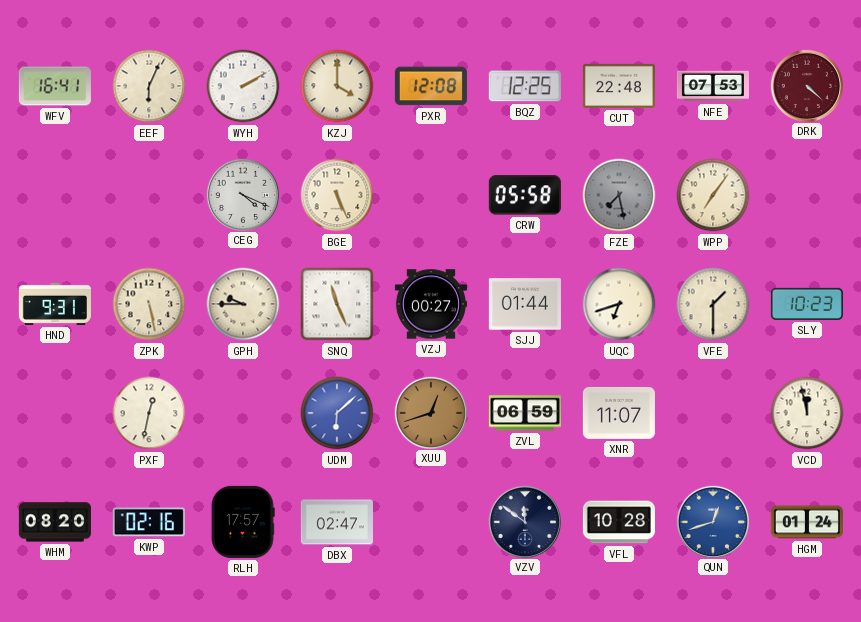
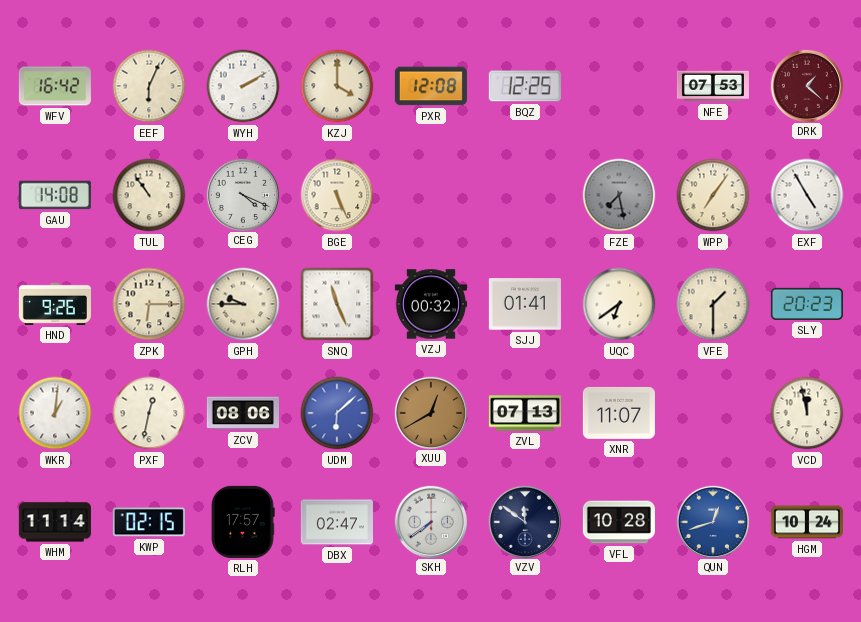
WFV: 16:41 -> 16:42
CUT: 22:48 -> none
DRK: 4:22 -> 1:22
GAU: none -> 14:08
TUL: none -> 10:54
CRW: 05:58 -> none
EXF: none -> 4:55
HND: 9:31 -> 9:26
ZPK: 5:28 -> 6:15
VZJ: 00:27 -> 00:32
SJJ: 01:44 -> 01:41
UQC: 6:42 -> 6:39
SLY: 10:23 -> 20:23
WKR: none -> 1:01
ZCV: none -> 08:06
XUU: 12:42 -> 12:40
ZVL: 06:59 -> 07:13
WHM: 08:20 -> 11:14
KWP: 02:16 -> 02:15
SKH: none -> 7:39
HGM: 01:24 -> 10:24
